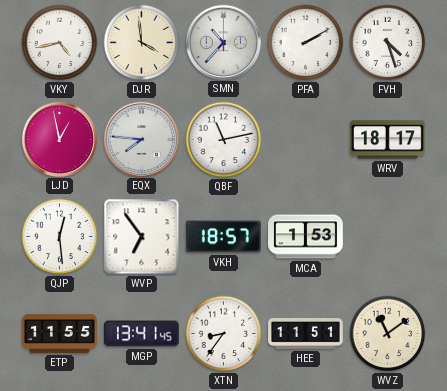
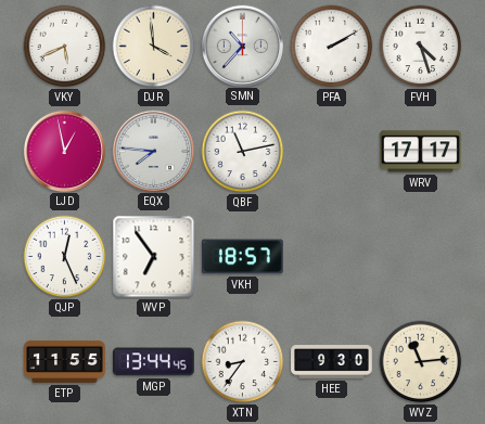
VKY: 4:43 -> 5:41
WRV: 18:17 -> 17:17
QJP: 12:29 -> 12:26
MCA: 1:53 -> none
MGP: 13:41 -> 13:44
HEE: 11:51 -> 9:30
WVZ: 11:09 -> 11:14
